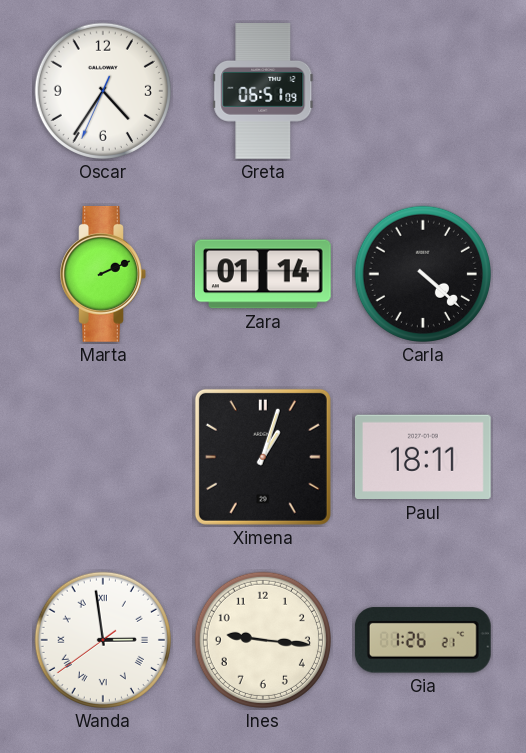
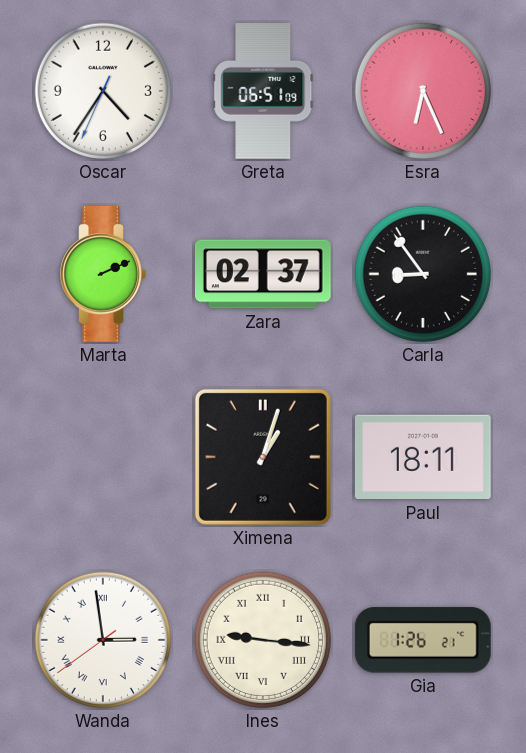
Esra: none -> 6:26
Zara: 01:14 -> 02:37
Carla: 4:22 -> 8:54
Ines numerals: Arabic -> Roman
